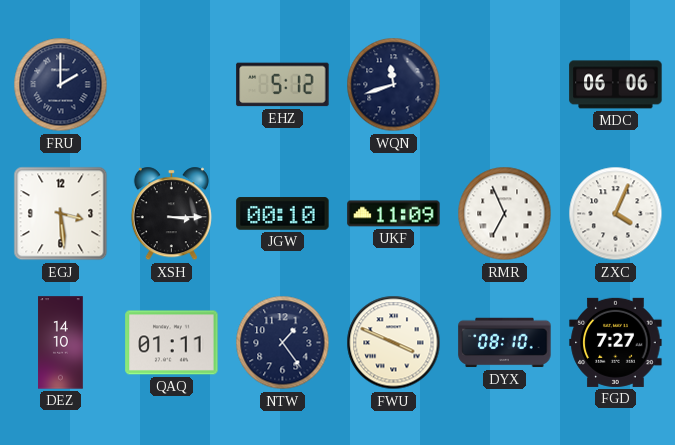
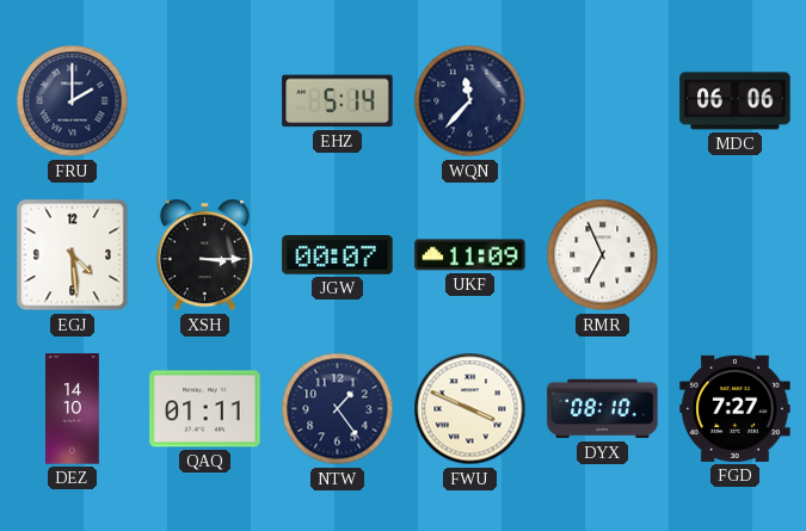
EHZ: 5:12 -> 5:14
WQN: 11:42 -> 11:37
EGJ: 3:29 -> 4:29
JGW: 00:10 -> 00:07
ZXC: 4:04 -> none
